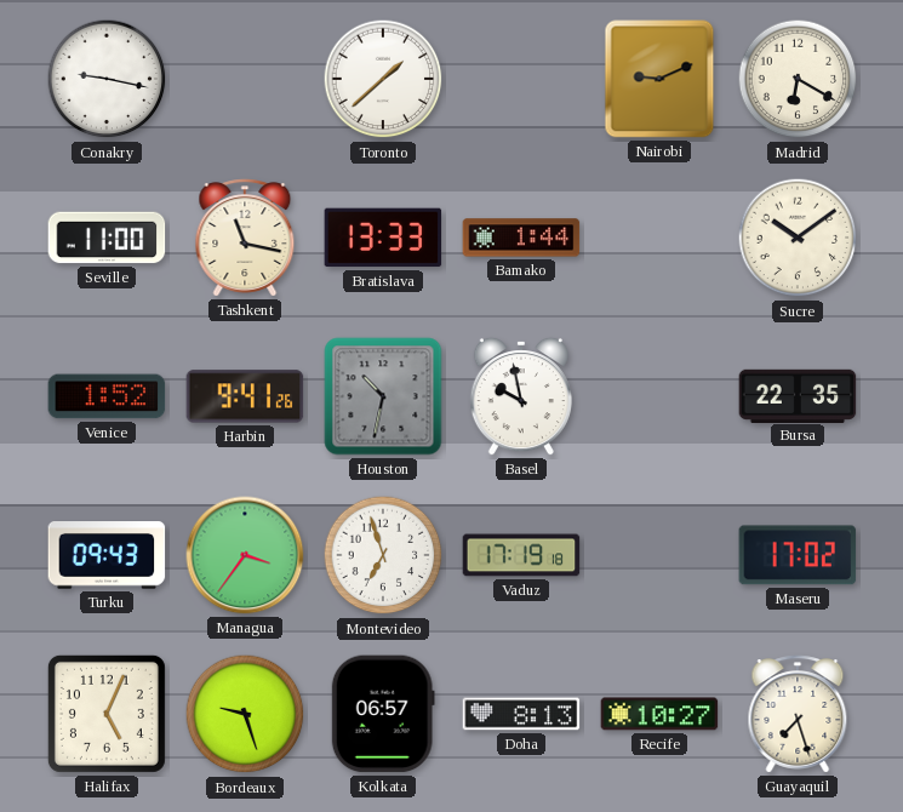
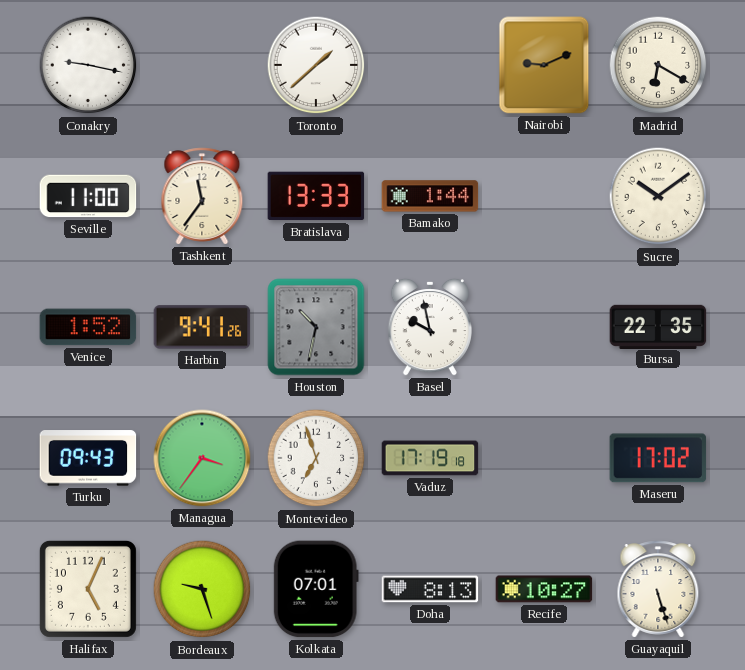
Tashkent: 11:17 -> 11:36
Kolkata: 06:57 -> 07:01
Guayaquil: 7:27 -> 5:27
